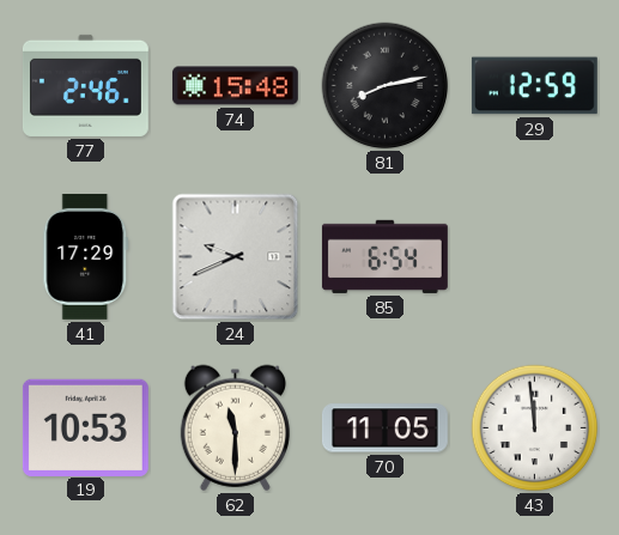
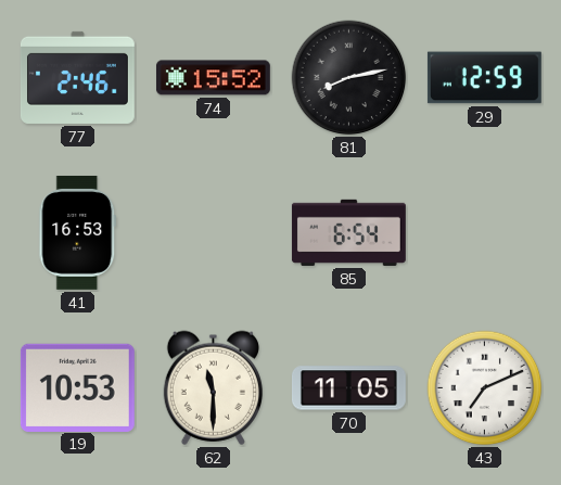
74: 15:48 -> 15:52
41: 17:29 -> 16:53
24: 9:41 -> none
43: 11:59 -> 7:11
